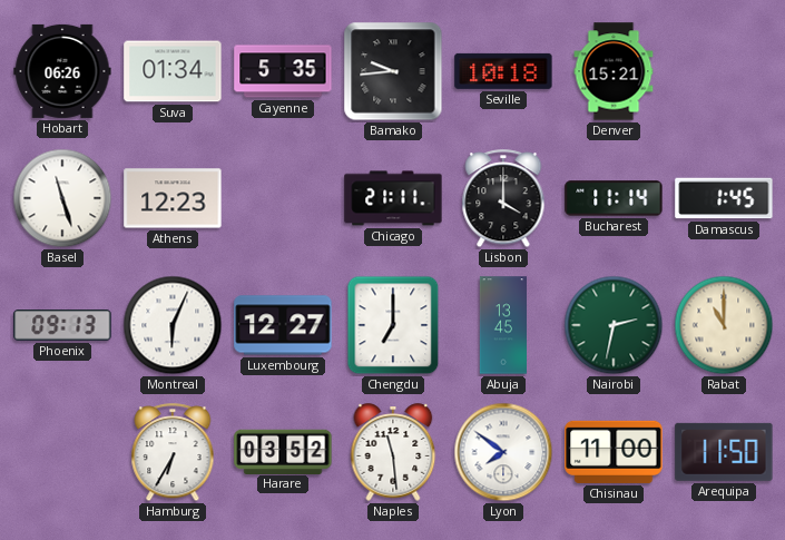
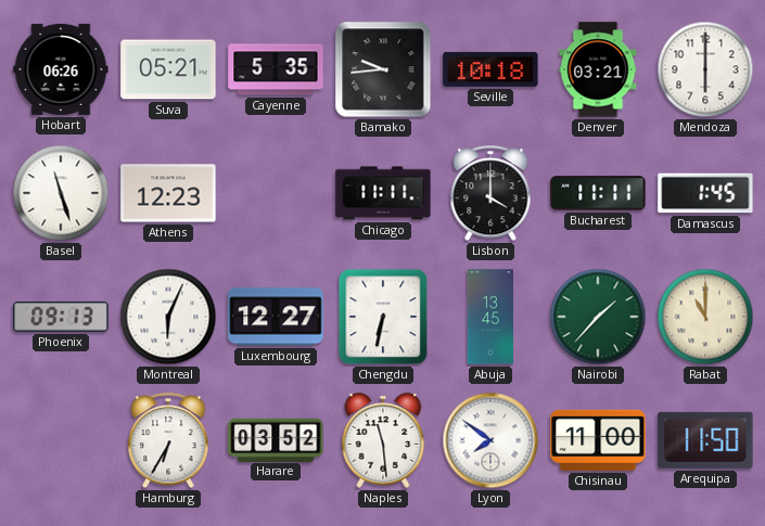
Suva: 01:34 -> 05:21
Denver: 15:21 -> 03:21
Mendoza: none -> 6:00
Chicago: 21:11 -> 11:11
Bucharest: 11:14 -> 11:11
Chengdu: 7:00 -> 6:32
Nairobi: 2:32 -> 1:37
